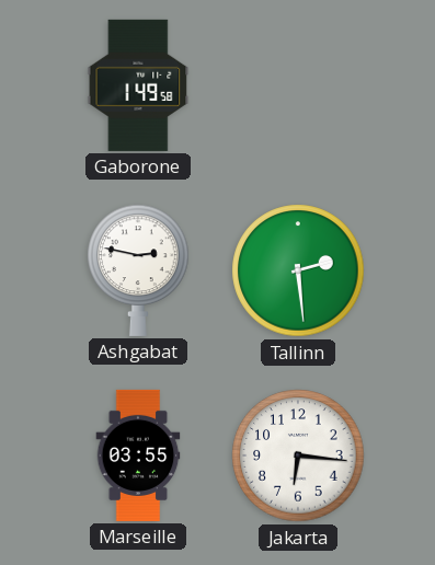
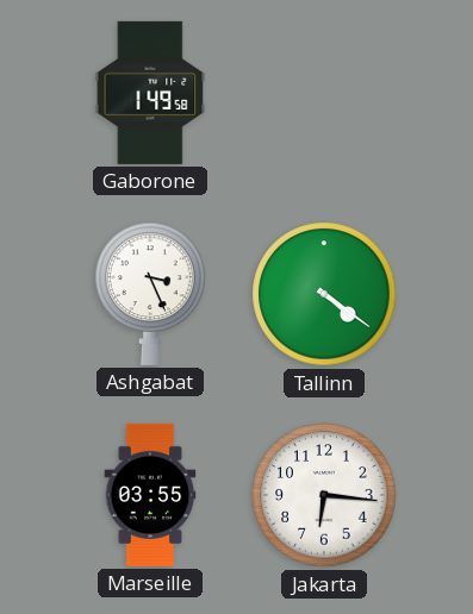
Ashgabat: 2:47 -> 3:26
Tallinn: 2:29 -> 4:21
